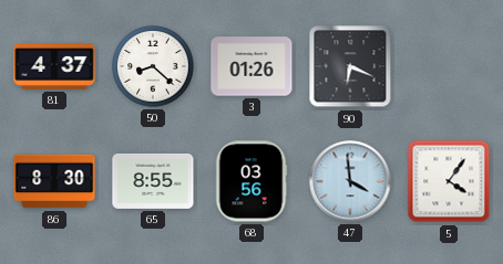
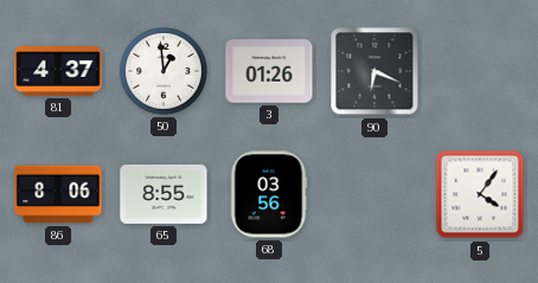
50: 8:22 -> 12:59
86: 8:30 -> 8:06
47: 3:59 -> none
